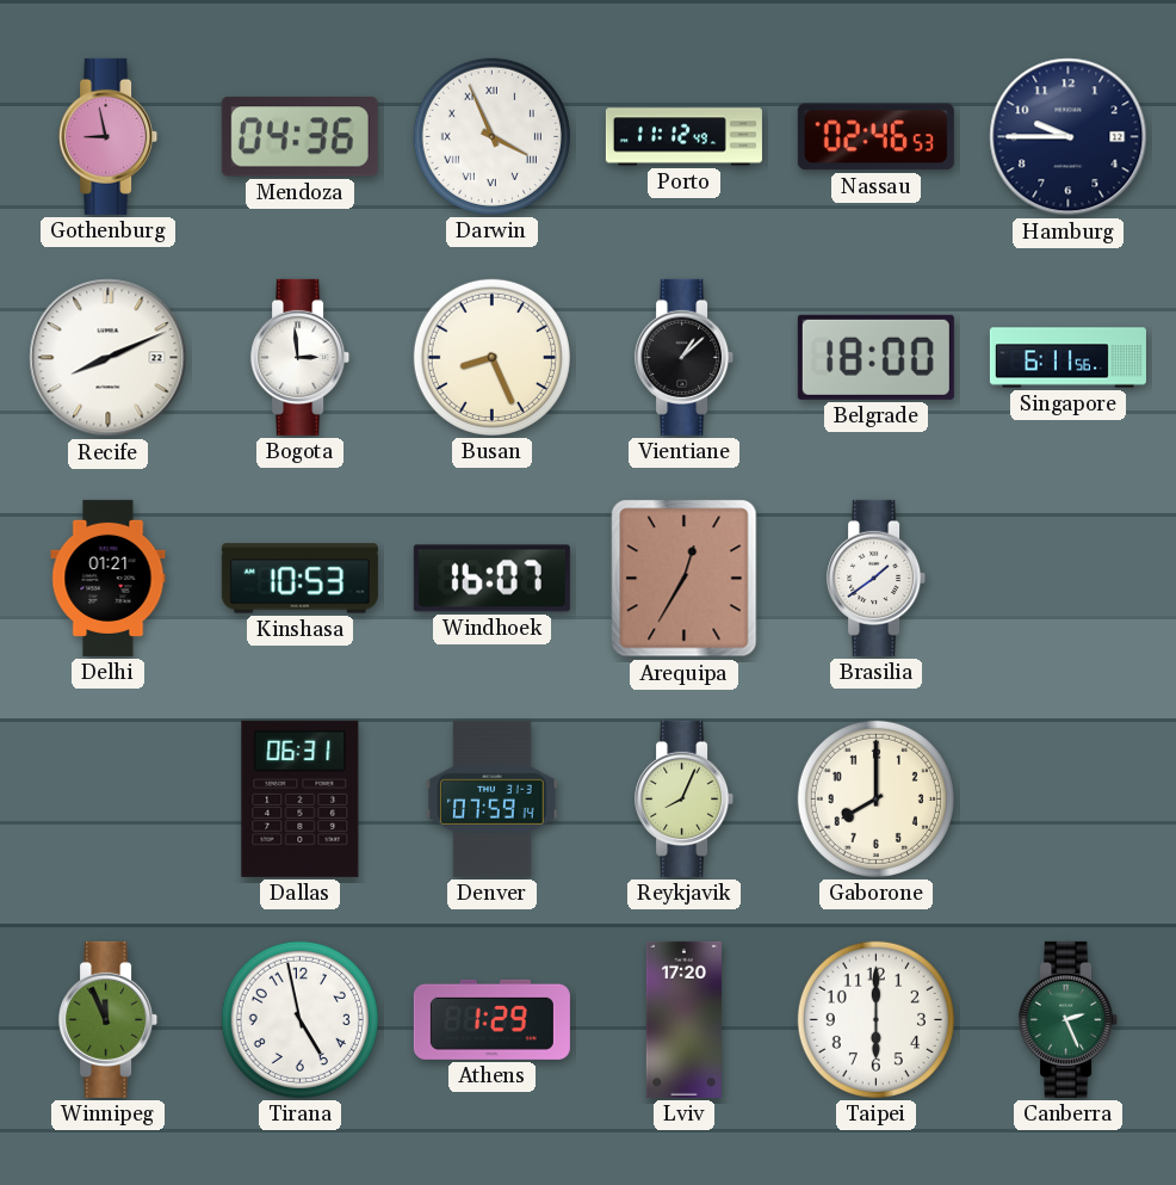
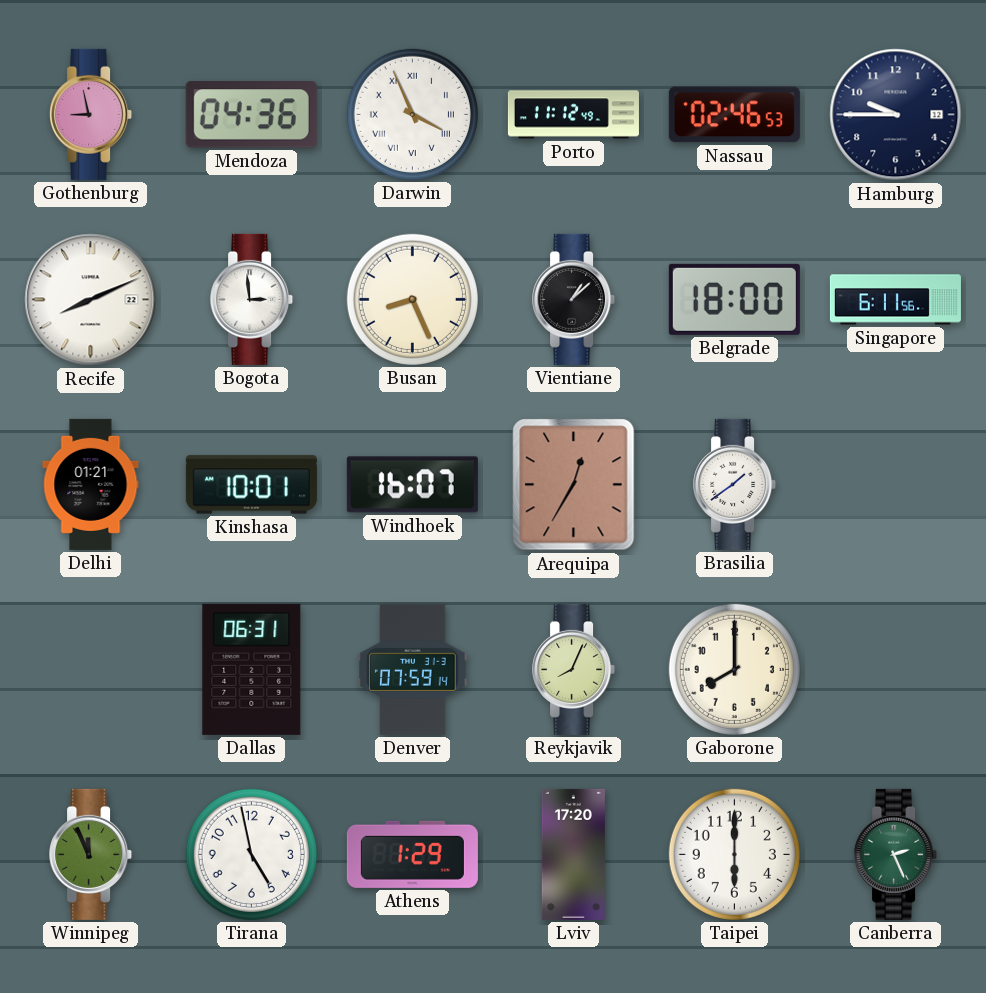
Kinshasa: 10:53 -> 10:01
